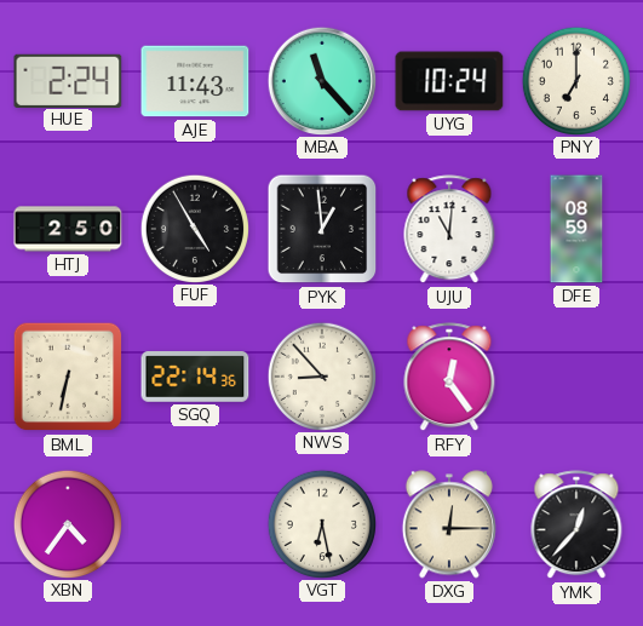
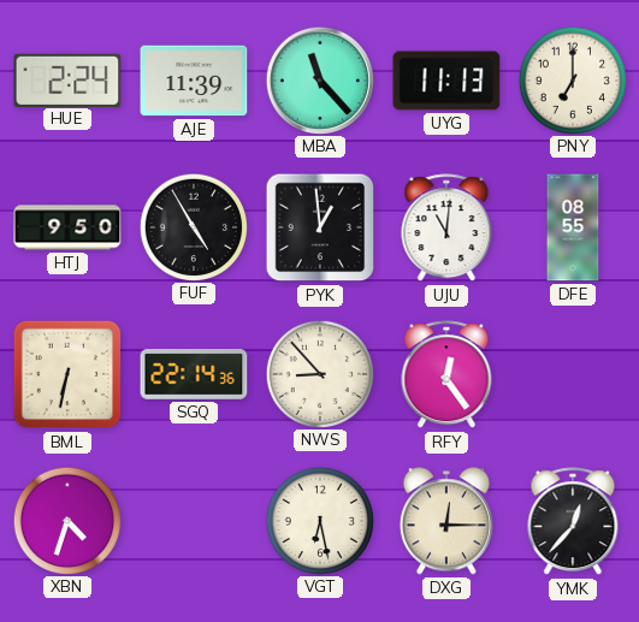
AJE: 11:43 -> 11:39
UYG: 10:24 -> 11:13
HTJ: 2:50 -> 9:50
DFE: 08:59 -> 08:55
XBN: 4:36 -> 4:33
